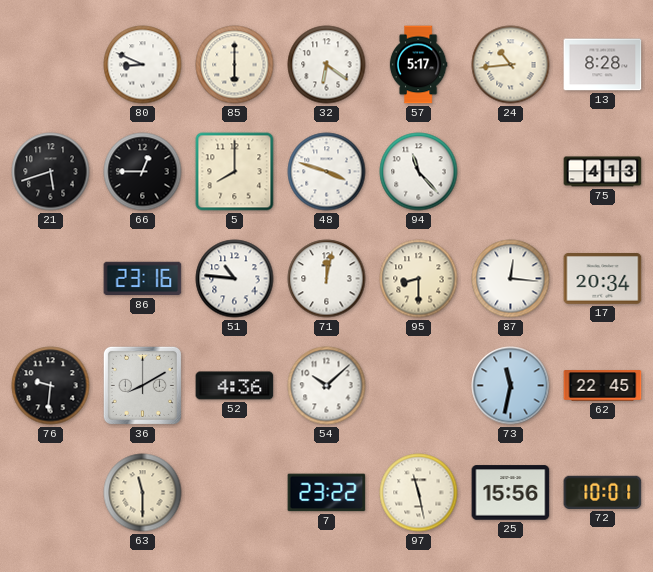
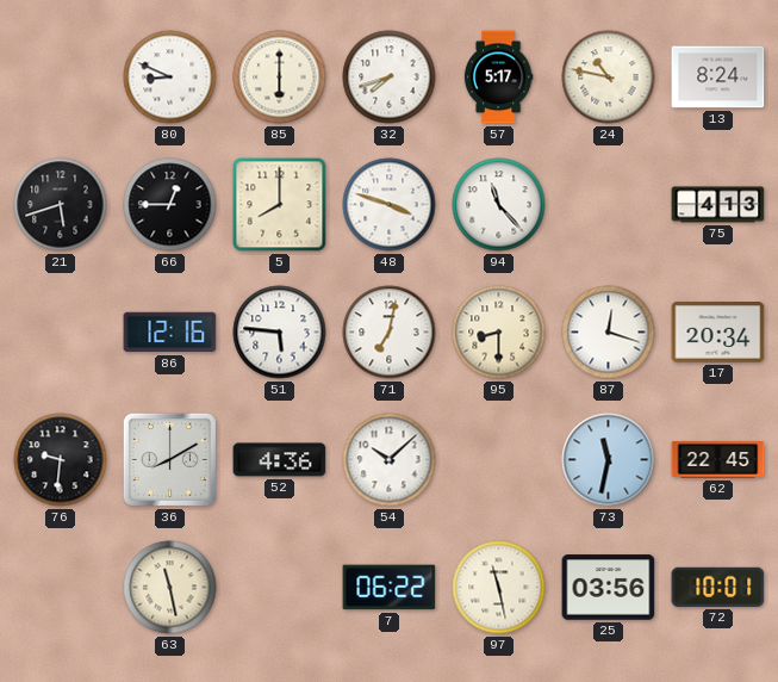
32: 6:21 -> 7:42
24: 10:44 -> 10:47
13: 8:28 -> 8:24
86: 23:16 -> 12:16
51: 10:46 -> 5:46
71: 12:02 -> 7:02
87: 12:16 -> 12:18
63: 11:30 -> 11:28
7: 23:22 -> 06:22
25: 15:56 -> 03:56
